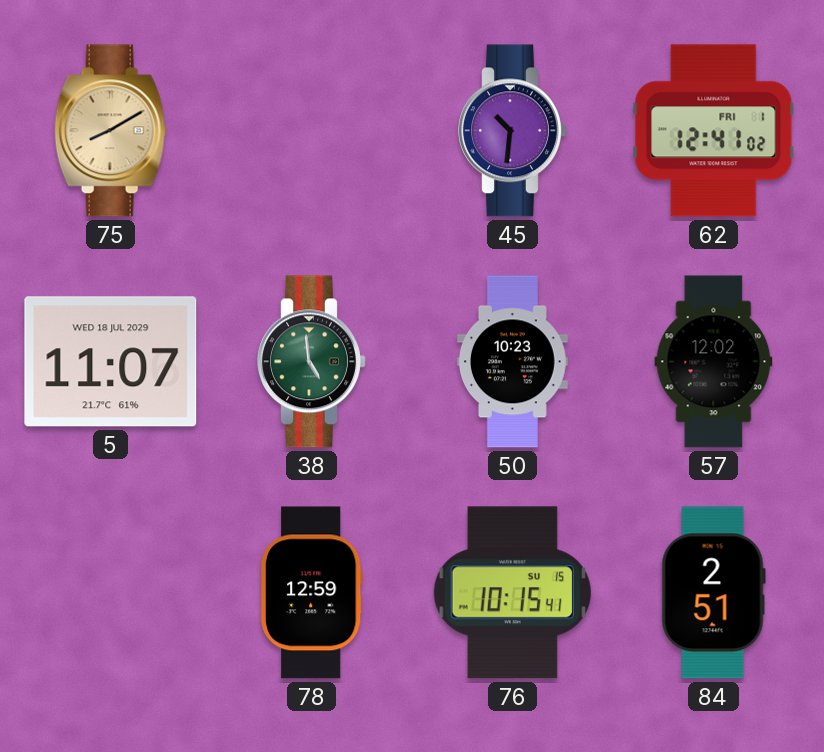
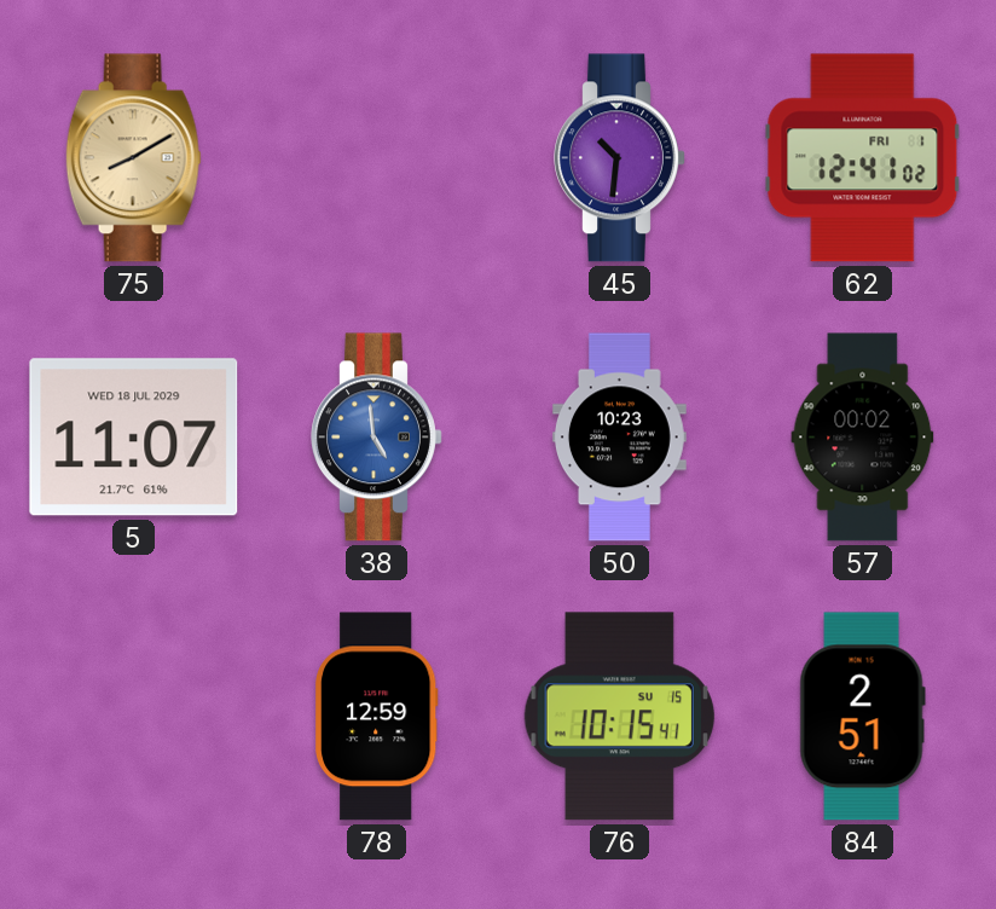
38 dial: green -> blue
57: 12:02 -> 00:02
